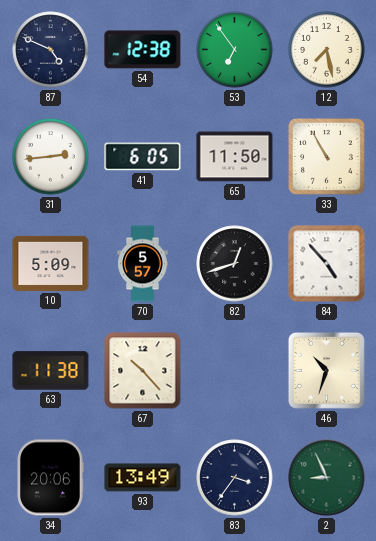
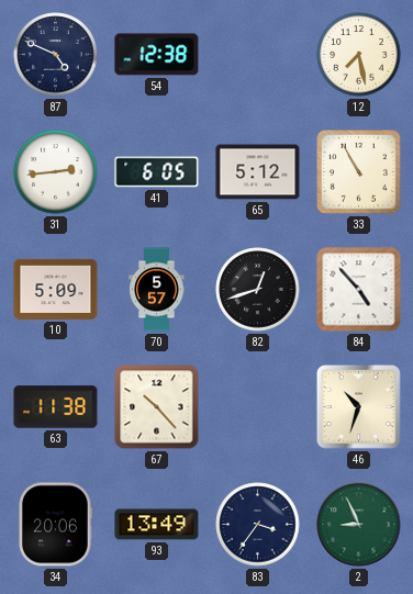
53: 6:54 -> none
65: 11:50 -> 5:12
